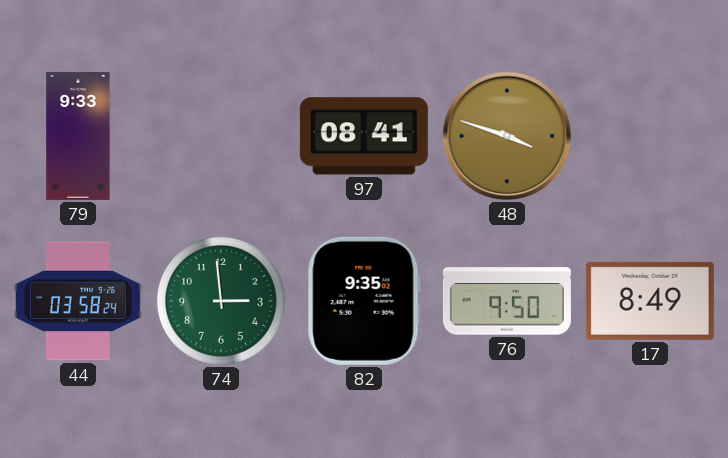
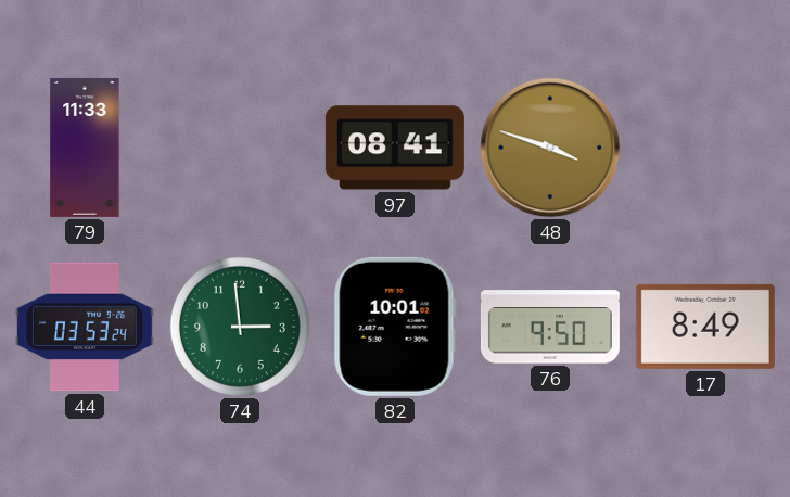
79: 9:33 -> 11:33
44: 03:58 -> 03:53
82: 9:35 -> 10:01
